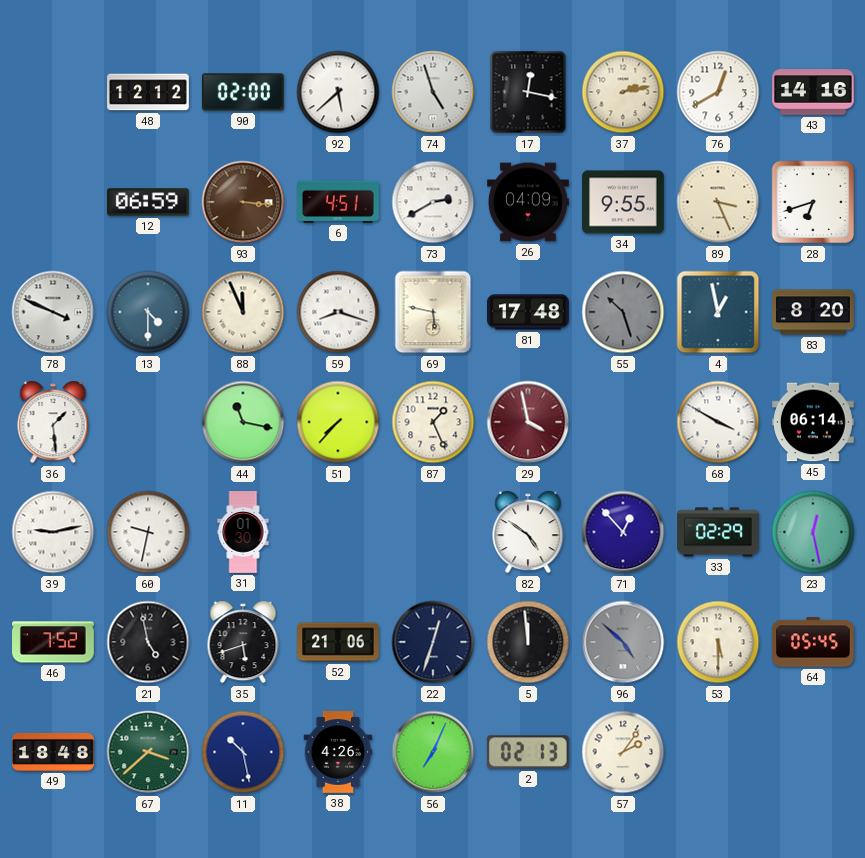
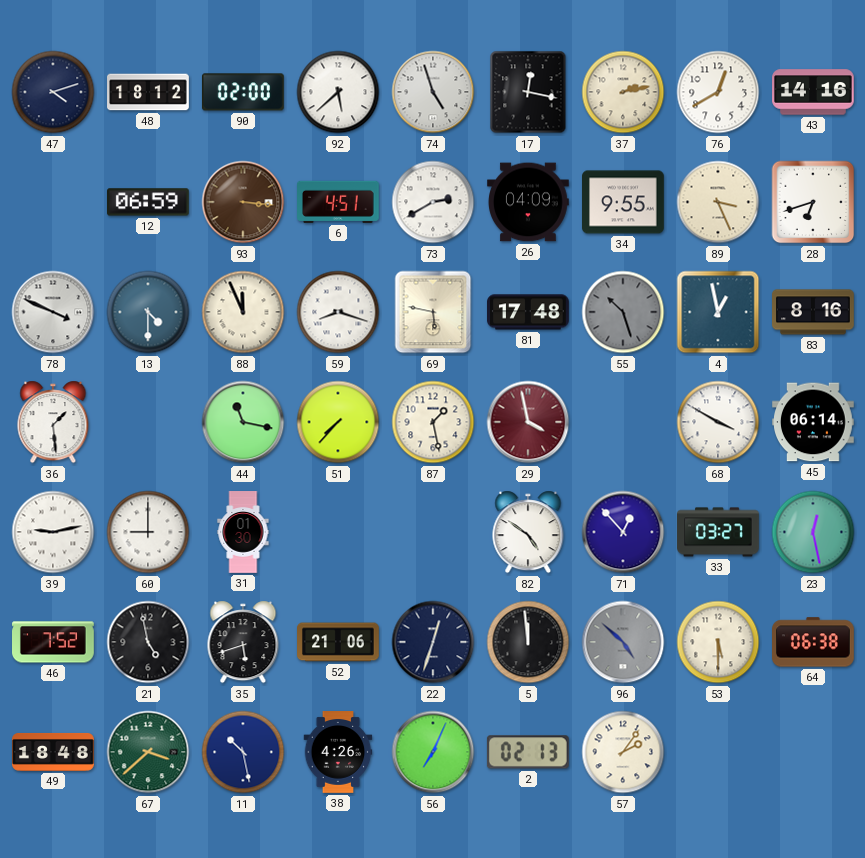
47: none -> 4:12
48: 12:12 -> 18:12
83: 8:20 -> 8:16
87: 1:26 -> 1:28
60: 9:32 -> 9:00
33: 02:29 -> 03:27
64: 05:45 -> 06:38
